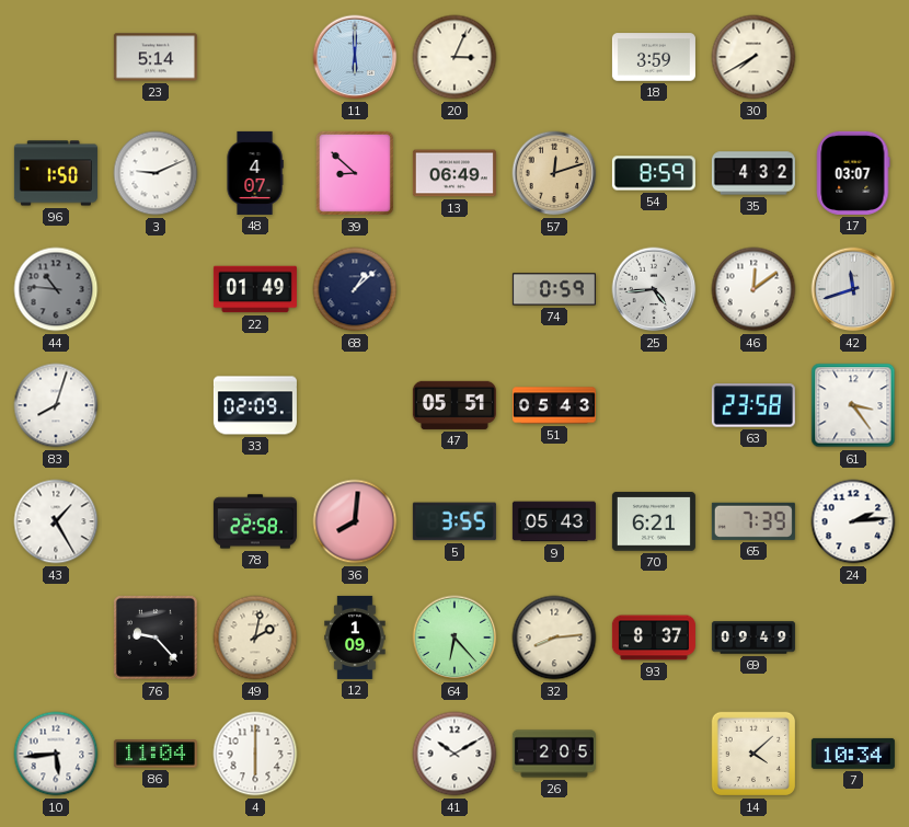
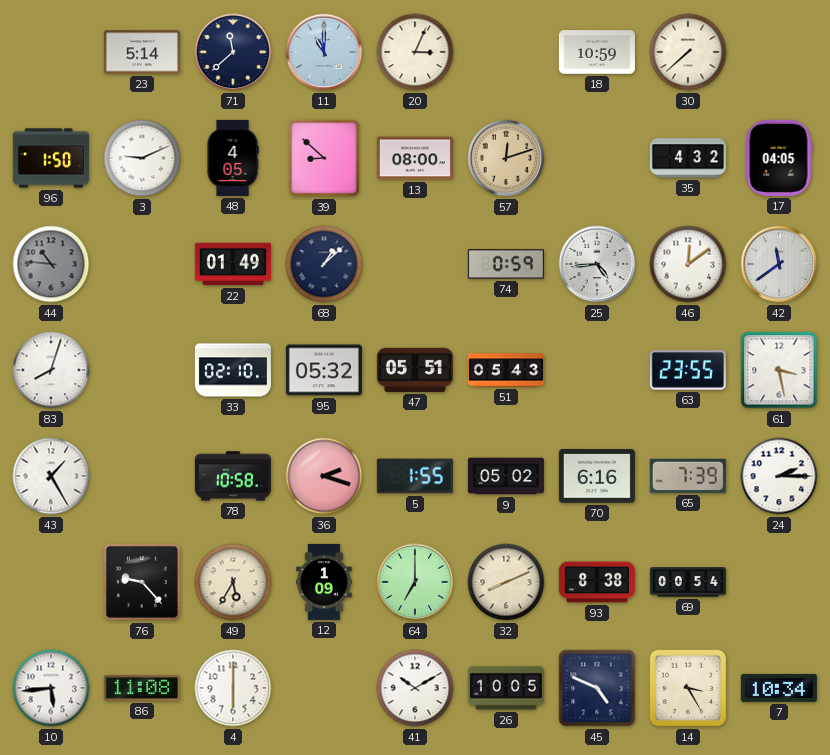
71: none -> 11:38
11: 6:00 -> 11:00
18: 3:59 -> 10:59
30: 7:40 -> 7:38
48: 4:07 -> 4:05
13: 06:49 -> 08:00
54: 8:59 -> none
17: 03:07 -> 04:05
42: 11:42 -> 11:39
33: 02:09 -> 02:10
95: none -> 05:32
63: 23:58 -> 23:55
61: 3:24 -> 3:28
78: 22:58 -> 10:58
36: 8:01 -> 2:18
5: 3:55 -> 1:55
9: 05:43 -> 05:02
70: 6:21 -> 6:16
24: 2:14 -> 2:15
49: 2:02 -> 5:35
64: 6:23 -> 7:00
32: 8:14 -> 8:11
93: 8:37 -> 8:38
69: 09:49 -> 00:54
86: 11:04 -> 11:08
26: 2:05 -> 10:05
45: none -> 4:49
14: 4:08 -> 3:25
